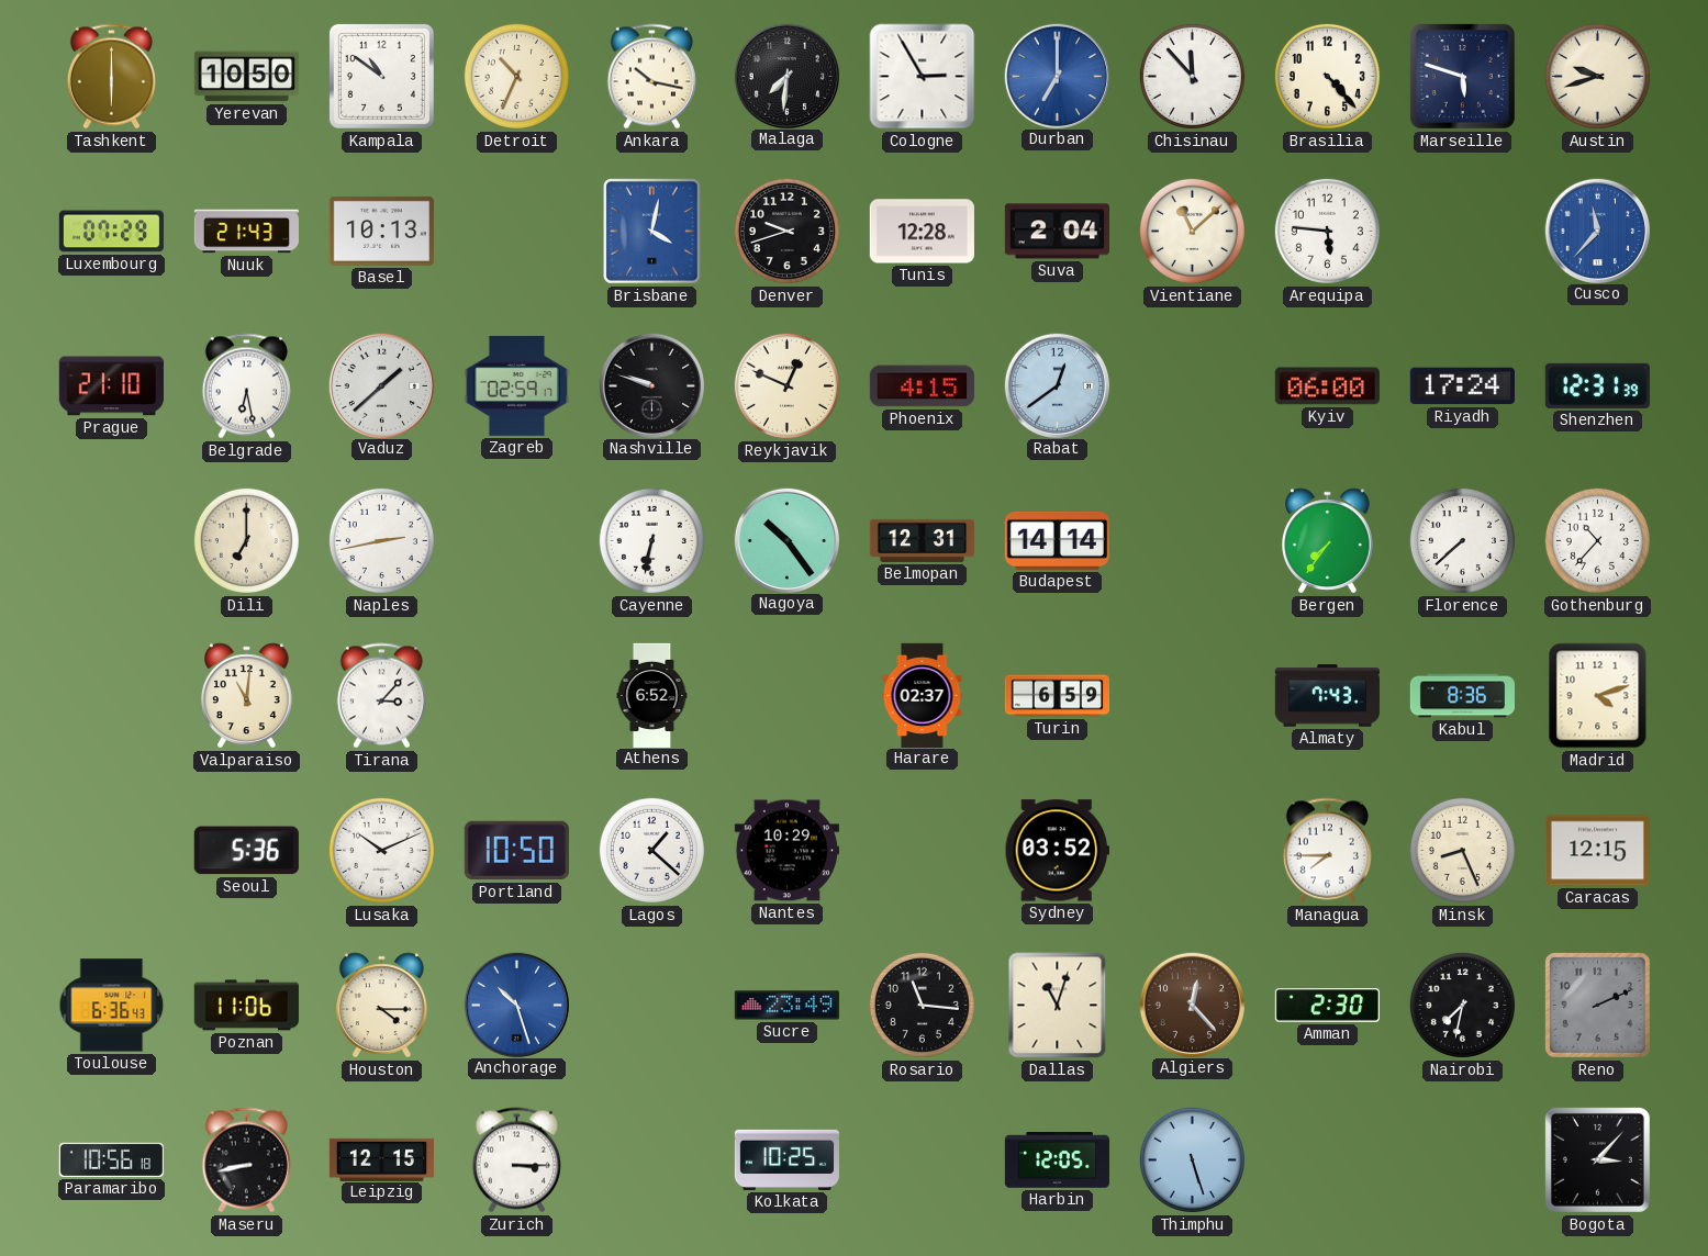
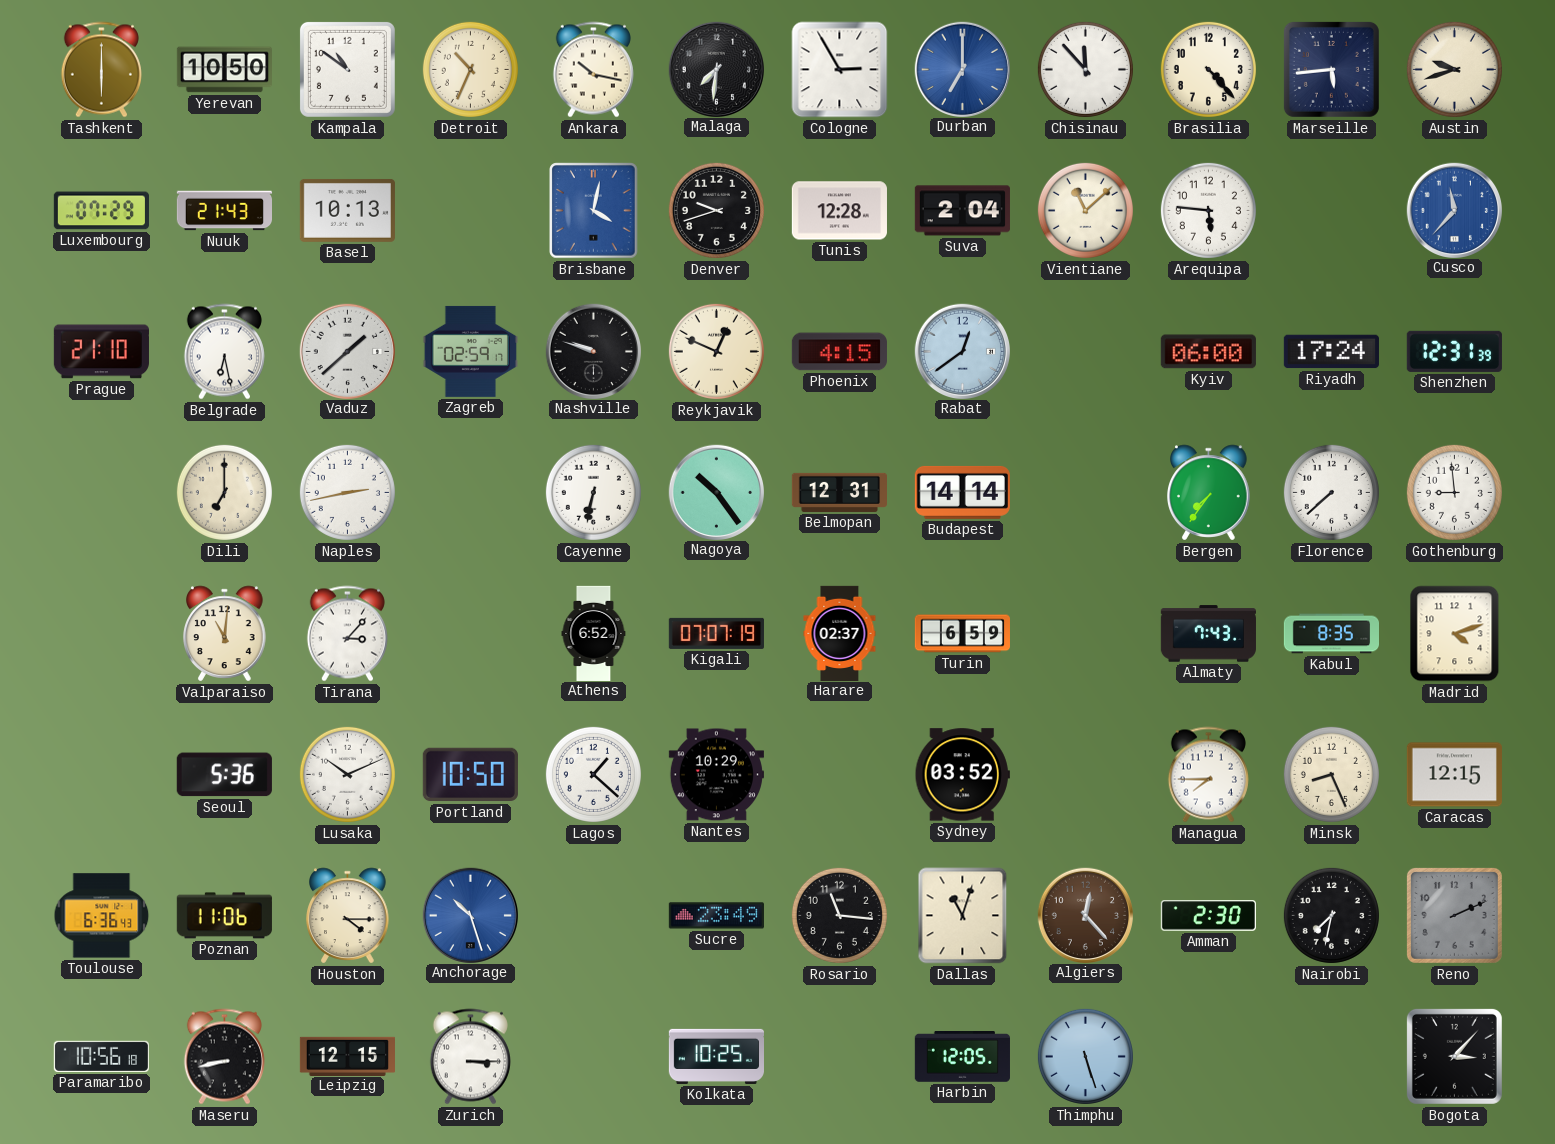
Marseille: 5:48 -> 5:44
Gothenburg: 10:37 -> 8:59
Kigali: none -> 07:07
Kabul: 8:36 -> 8:35
